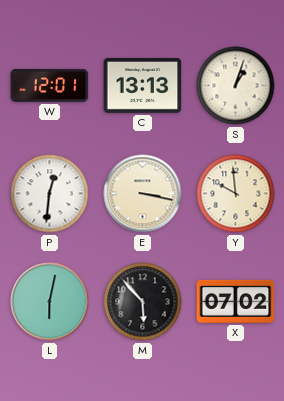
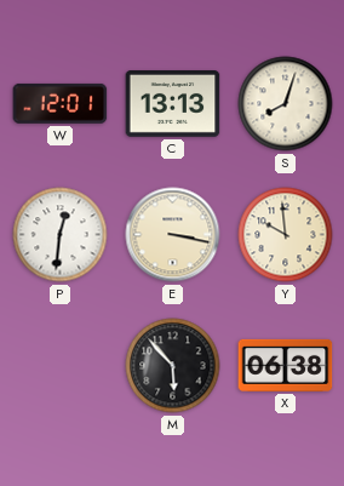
S: 1:03 -> 8:03
L: 6:02 -> none
X: 07:02 -> 06:38
